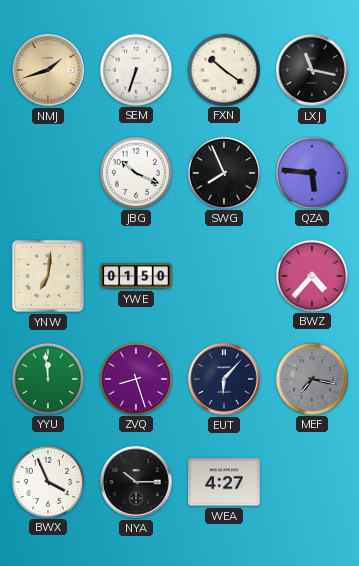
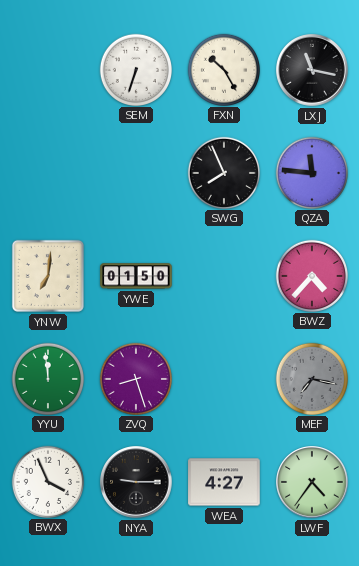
NMJ: 1:42 -> none
FXN: 10:21 -> 10:25
JBG: 10:19 -> none
QZA: 5:46 -> 11:46
EUT: 6:07 -> none
NYA: 10:15 -> 9:15
LWF: none -> 4:36
